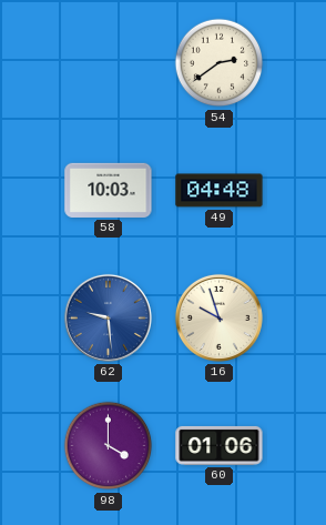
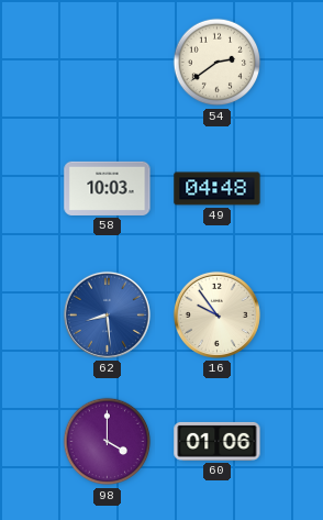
62: 9:29 -> 8:29
16: 9:57 -> 9:54
